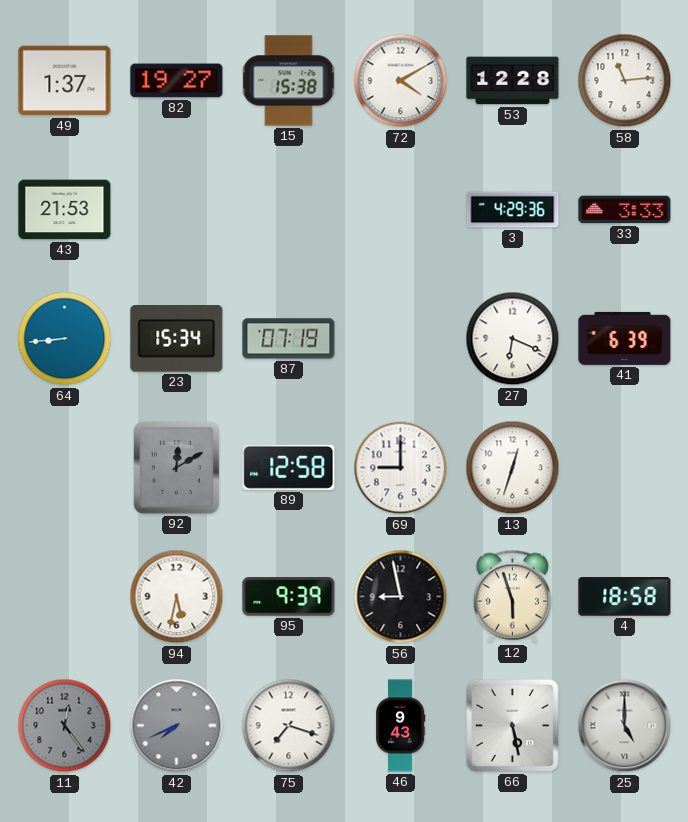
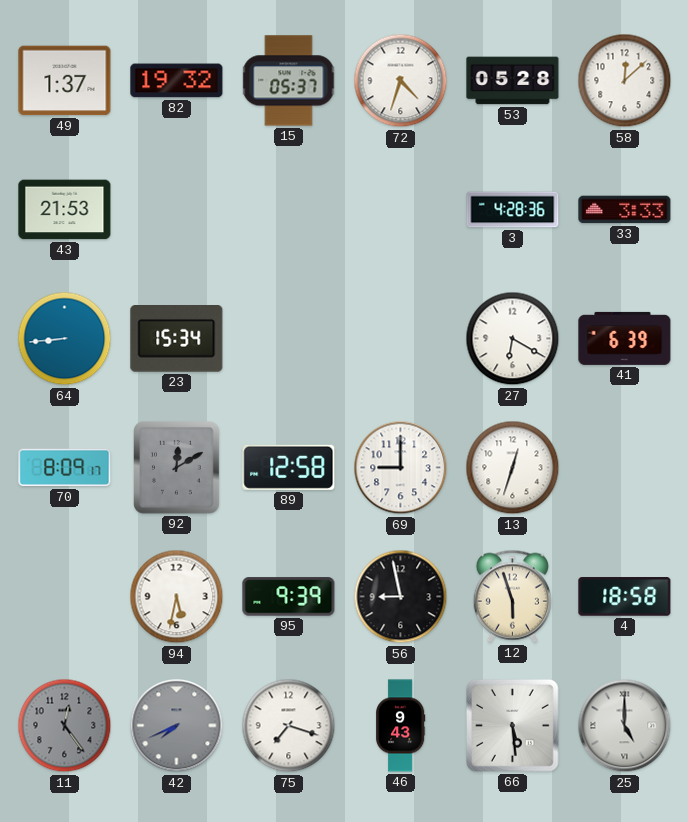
82: 19:27 -> 19:32
15: 15:38 -> 05:37
72: 4:10 -> 4:33
53: 12:28 -> 05:28
58: 11:14 -> 12:08
3: 4:29 -> 4:28
87: 07:19 -> none
27: 6:19 -> 6:20
70: none -> 8:09
66: 5:28 -> 5:29
